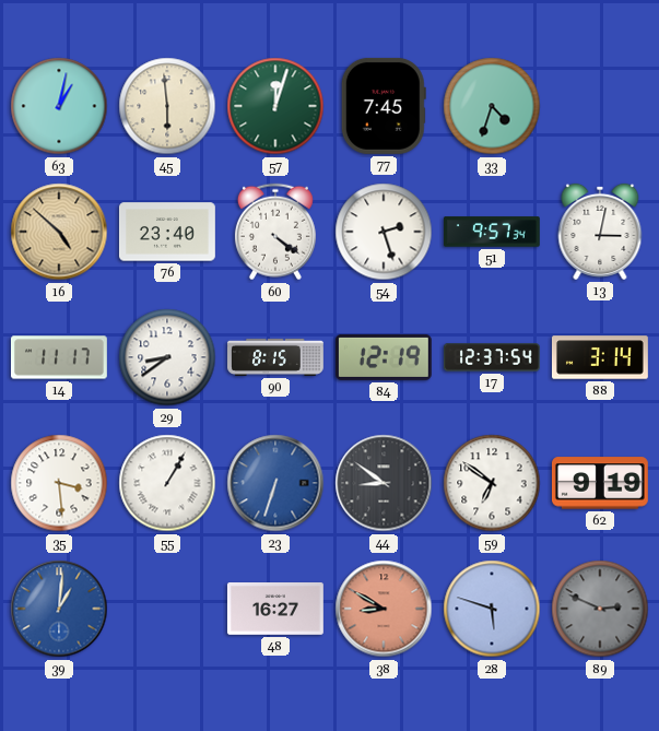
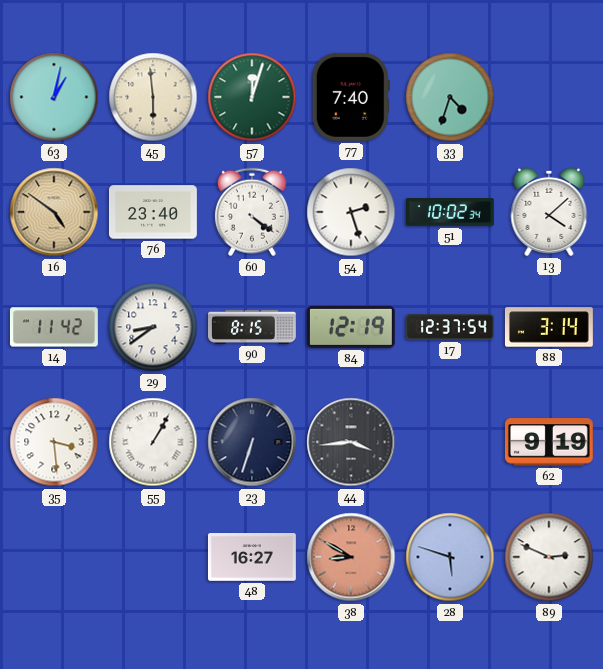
77: 7:45 -> 7:40
16: 4:52 -> 4:51
51: 9:57 -> 10:02
13: 3:02 -> 4:08
14: 11:17 -> 11:42
23 dial: blue -> navy
44: 8:51 -> 3:44
59: 6:51 -> none
39: 1:01 -> none
89 dial: grey -> white
